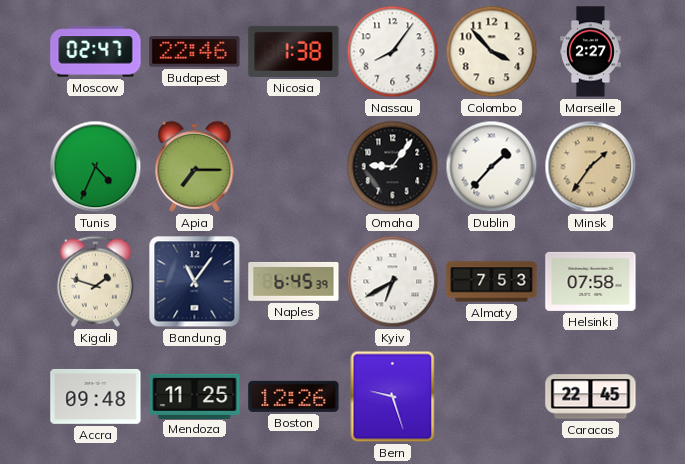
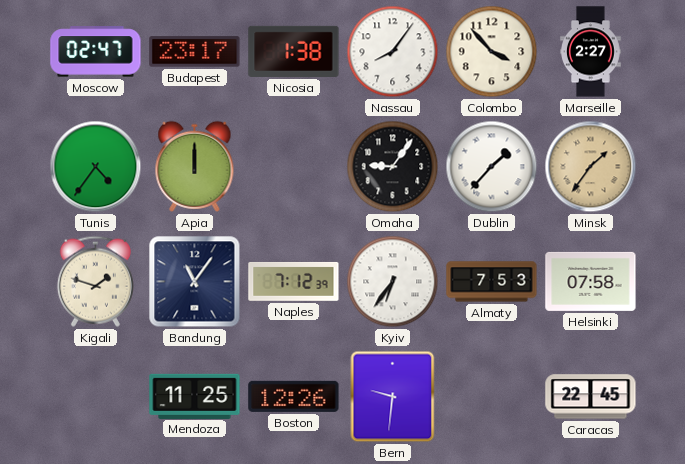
Budapest: 22:46 -> 23:17
Tunis: 4:34 -> 4:36
Apia: 7:15 -> 12:00
Naples: 6:45 -> 7:12
Kyiv: 6:40 -> 6:36
Accra: 09:48 -> none
Bern: 9:27 -> 9:31
